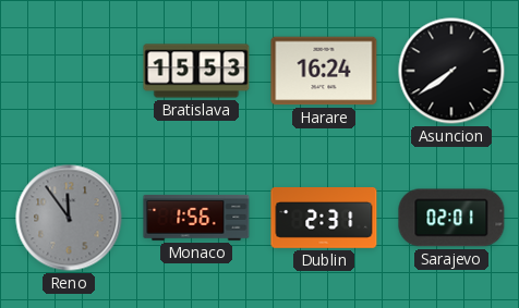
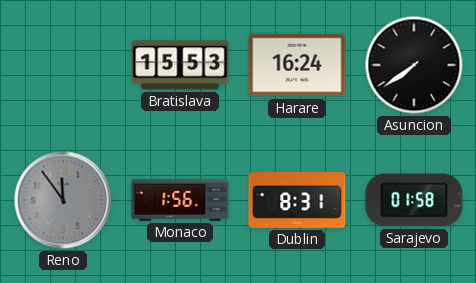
Dublin: 2:31 -> 8:31
Sarajevo: 02:01 -> 01:58
